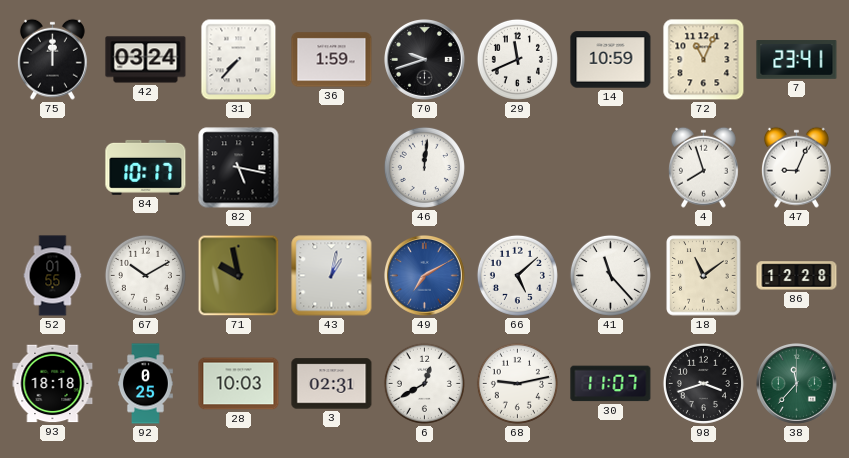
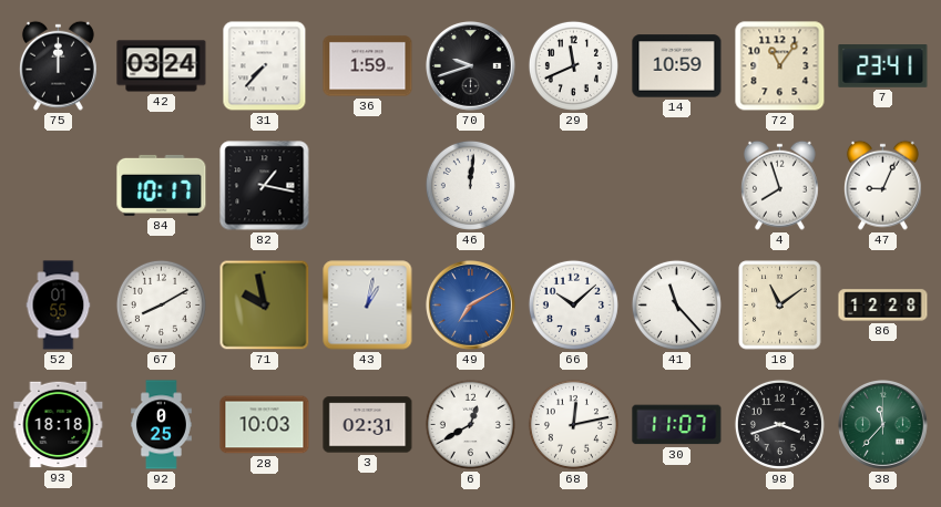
72: 11:04 -> 11:06
82: 5:17 -> 1:17
67: 10:10 -> 8:10
66: 5:08 -> 10:08
68: 9:13 -> 12:13
